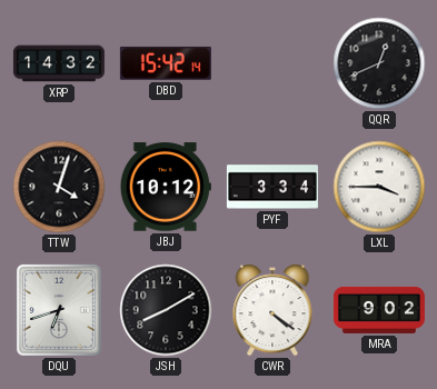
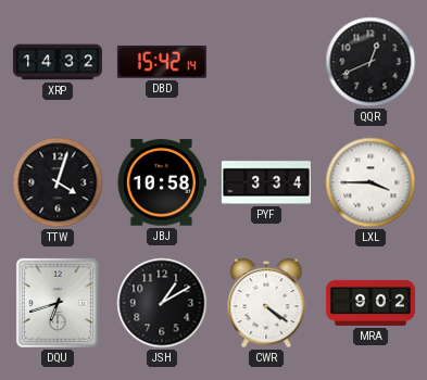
JBJ: 10:12 -> 10:58
JSH: 8:10 -> 1:10
